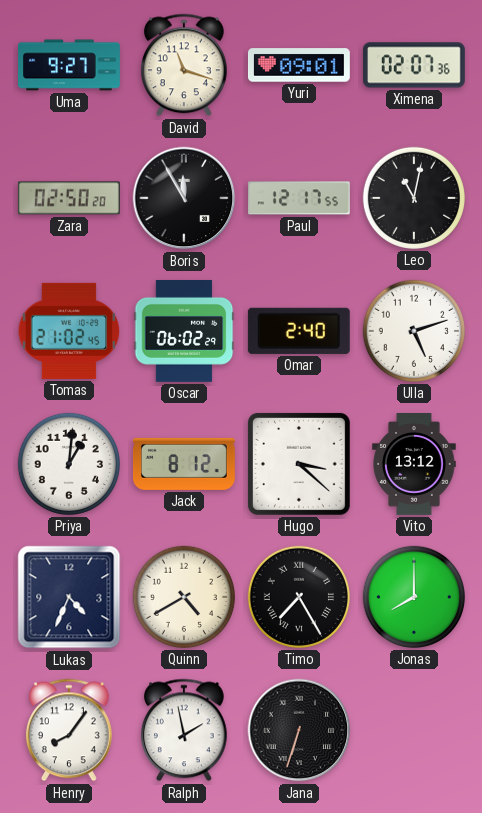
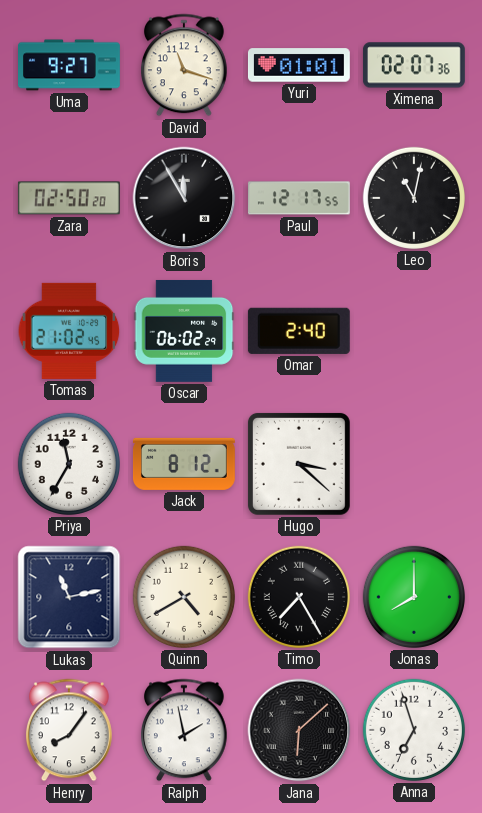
Yuri: 09:01 -> 01:01
Ulla: 5:12 -> none
Priya: 1:01 -> 11:35
Vito: 13:12 -> none
Lukas: 4:34 -> 11:13
Jana: 6:33 -> 6:08
Anna: none -> 6:57
